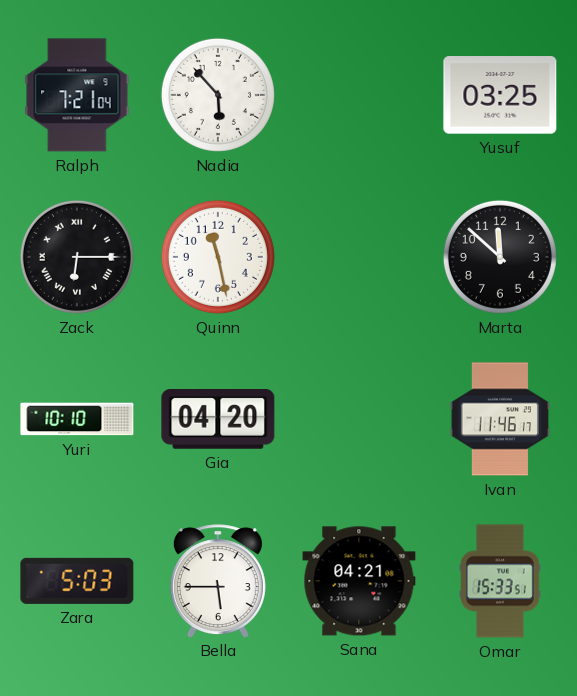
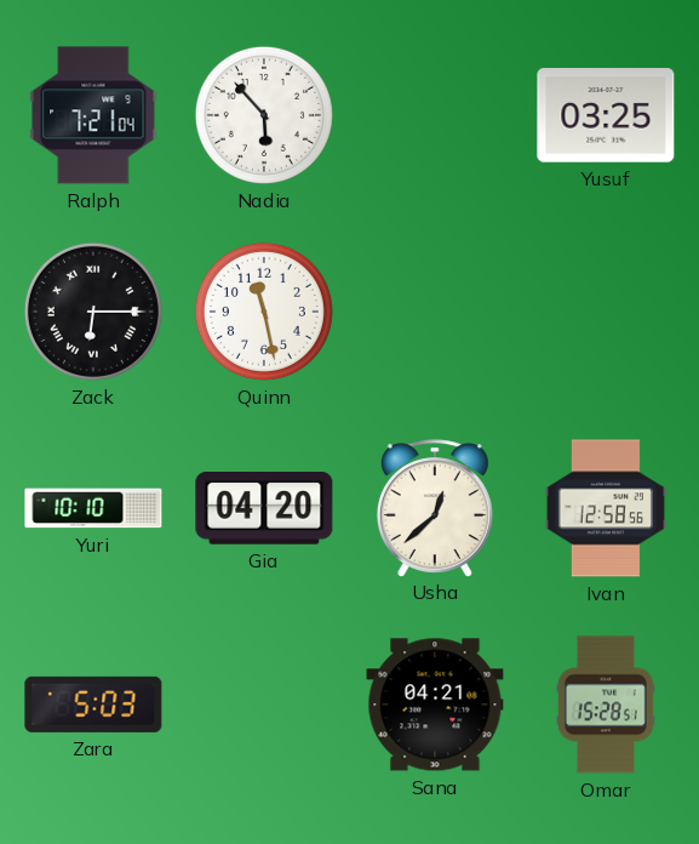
Marta: 11:52 -> none
Usha: none -> 12:38
Ivan: 11:46 -> 12:58
Bella: 5:45 -> none
Omar: 15:33 -> 15:28
